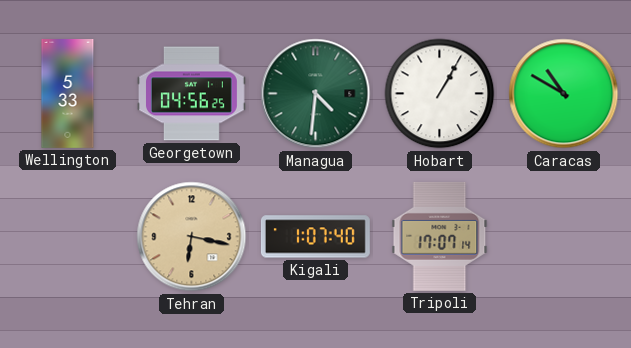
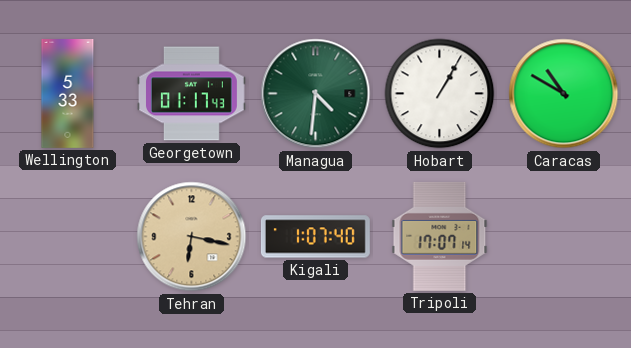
Georgetown: 04:56 -> 01:17
